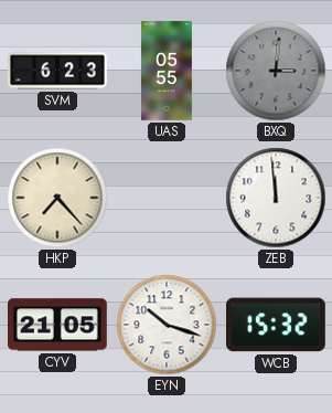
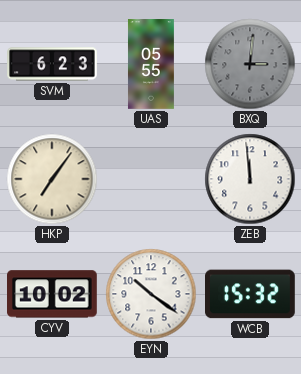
HKP: 7:23 -> 7:06
CYV: 21:05 -> 10:02
EYN: 10:18 -> 10:21
